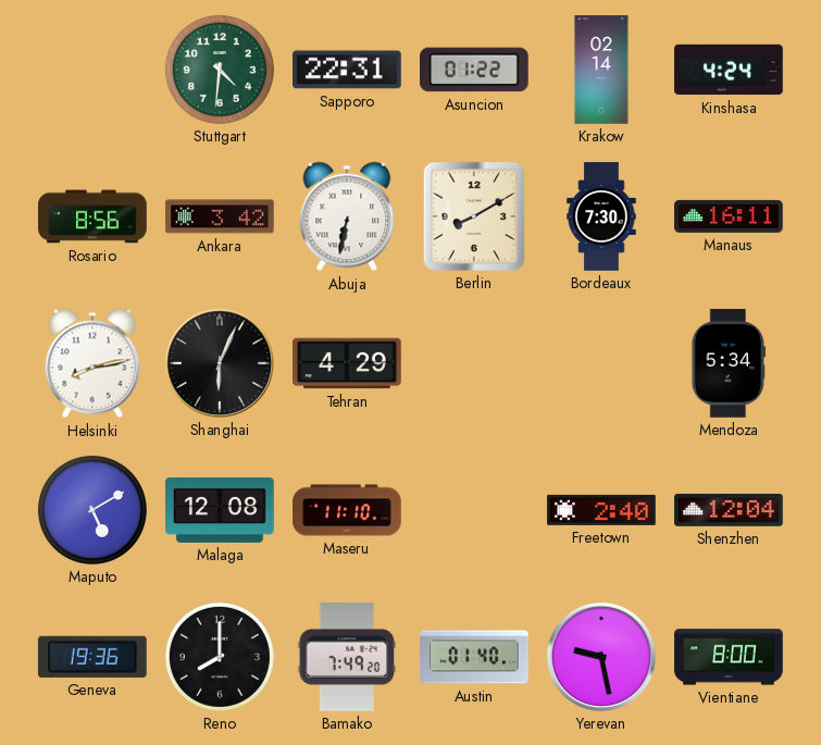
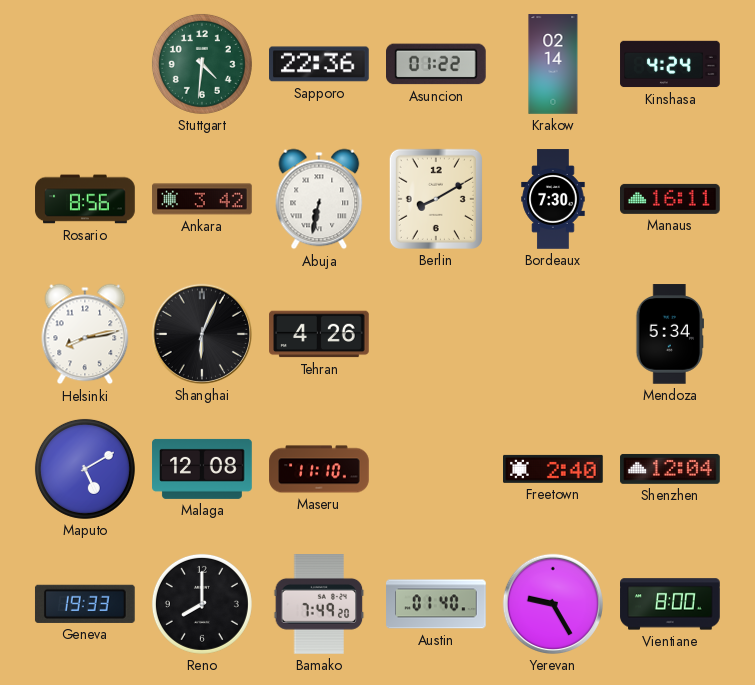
Sapporo: 22:31 -> 22:36
Tehran: 4:29 -> 4:26
Geneva: 19:36 -> 19:33
Yerevan: 9:28 -> 9:25
